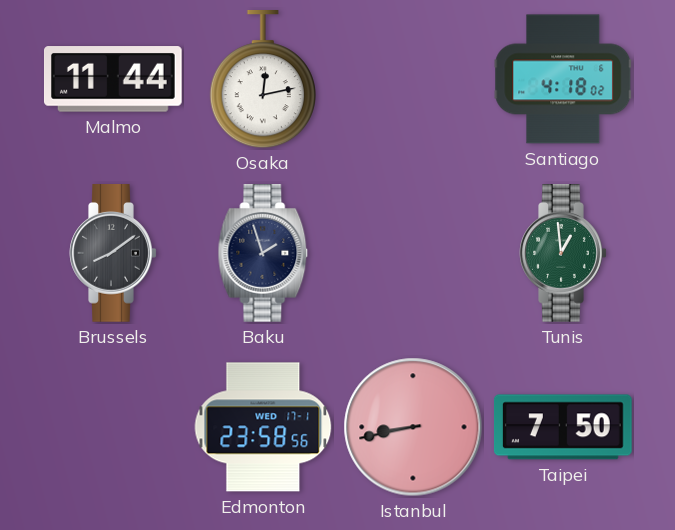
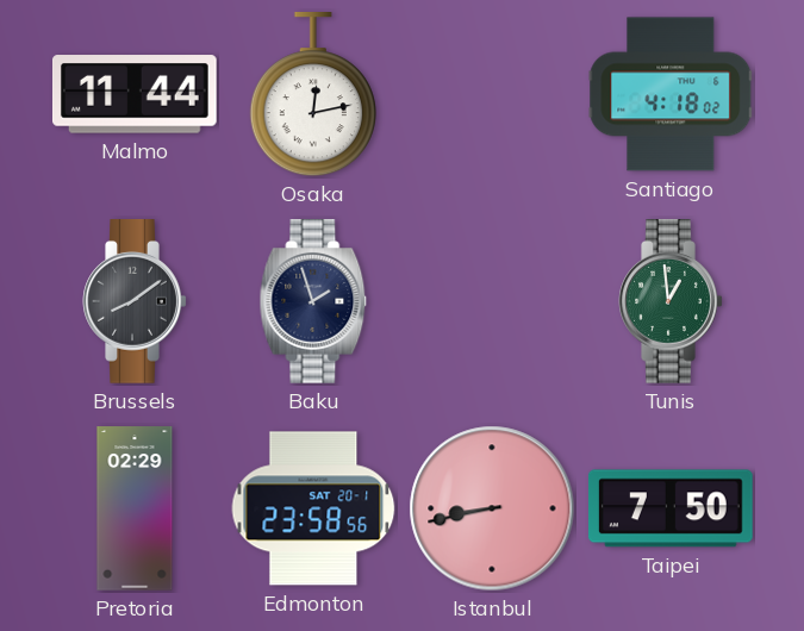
Pretoria: none -> 02:29
Edmonton date: WED 17-1 -> SAT 20-1
